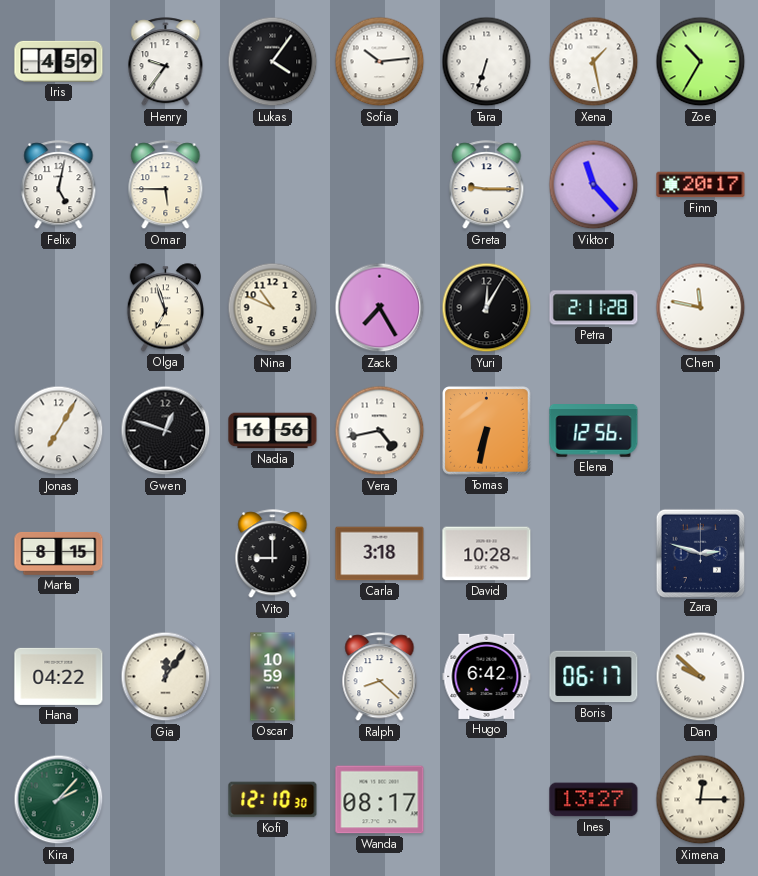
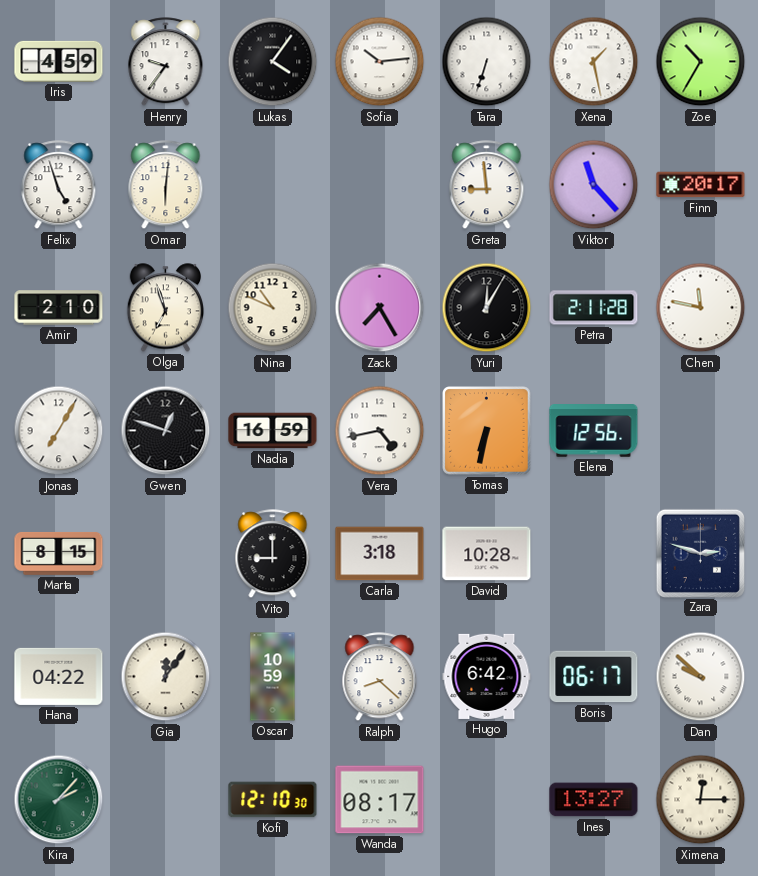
Felix: 5:02 -> 4:57
Omar: 5:45 -> 6:01
Greta: 9:15 -> 8:59
Amir: none -> 2:10
Nadia: 16:56 -> 16:59
